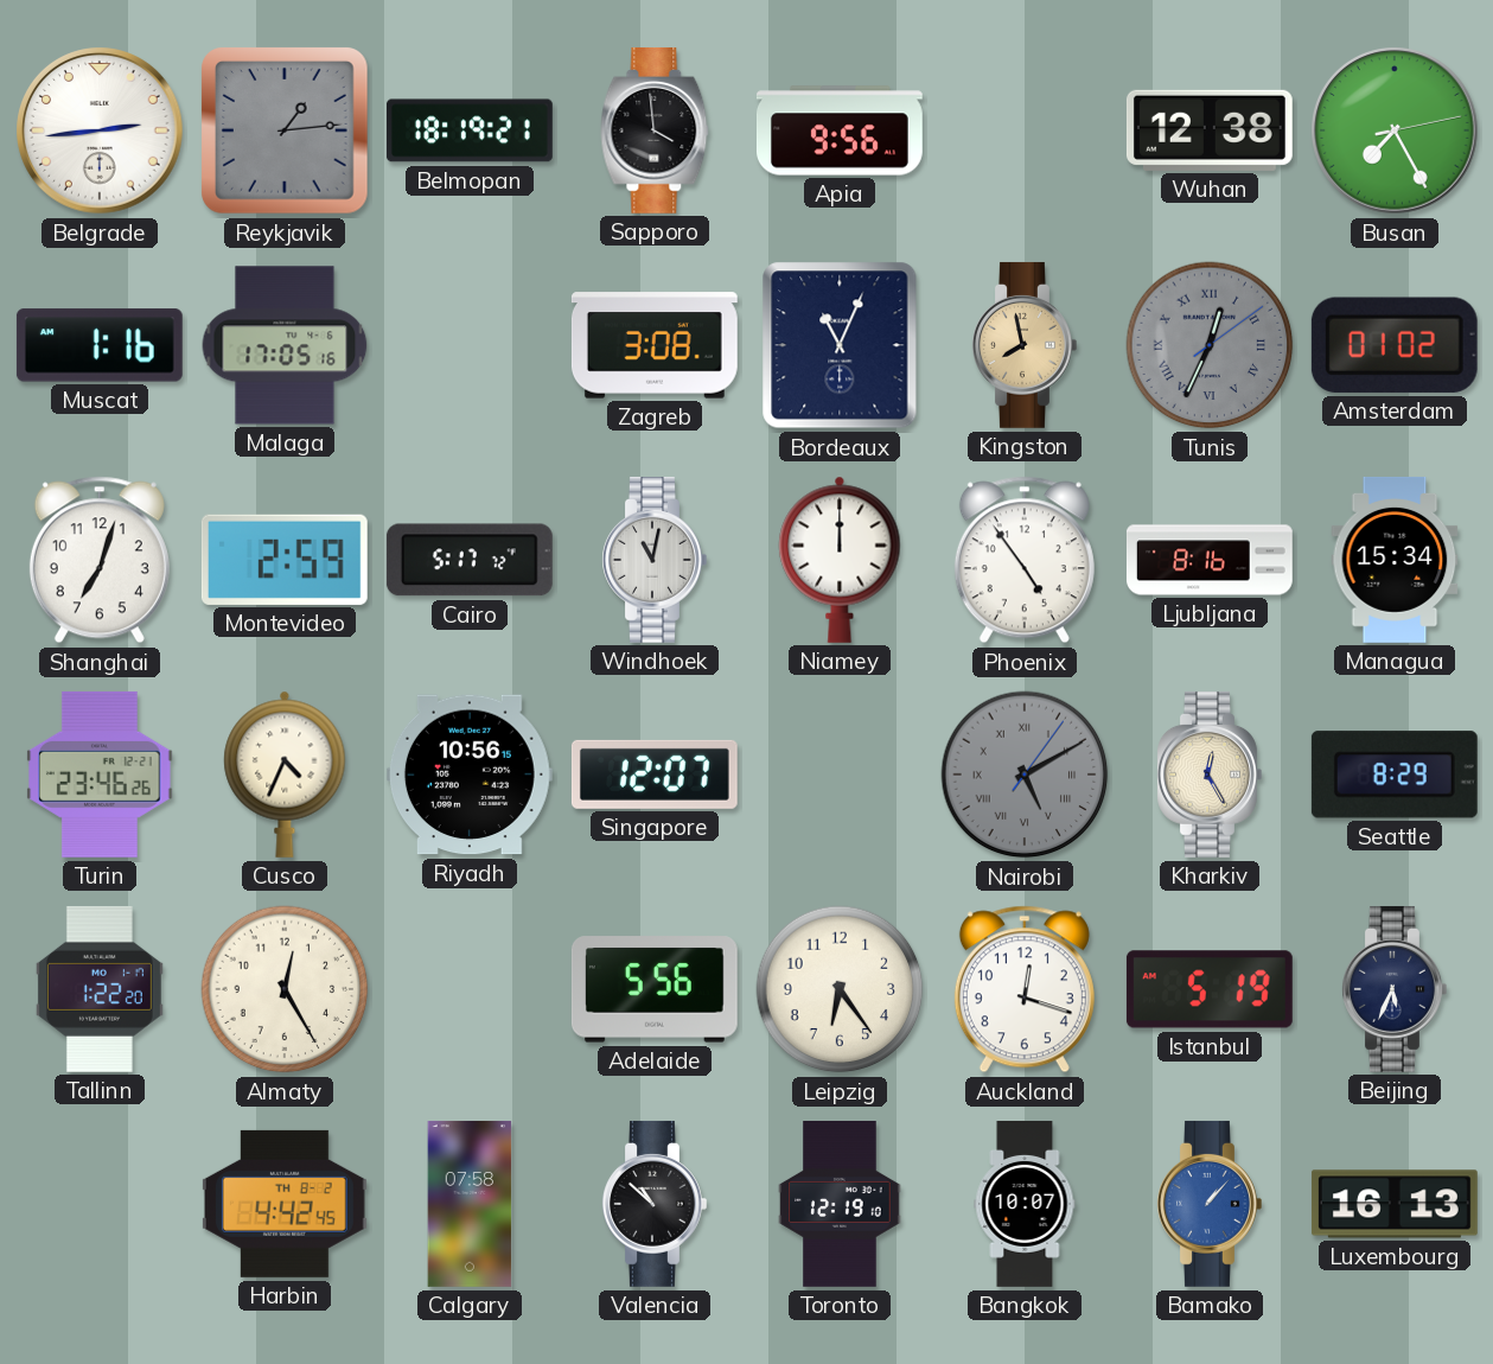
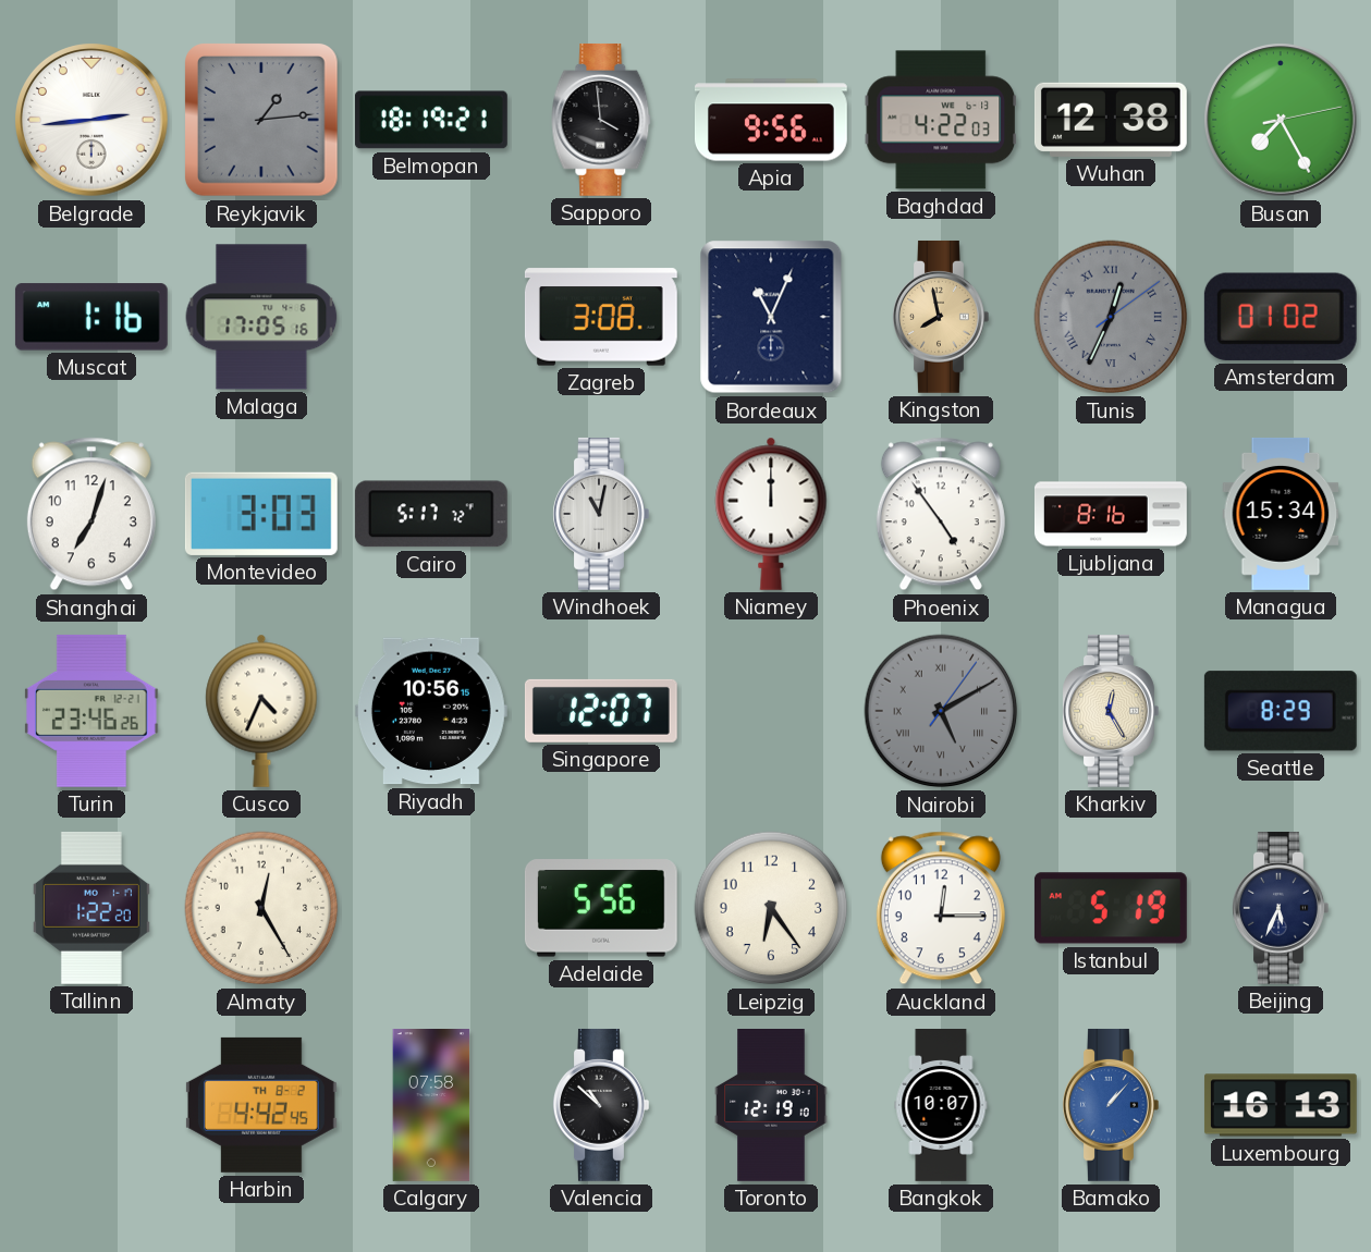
Baghdad: none -> 4:22
Montevideo: 2:59 -> 3:03
Auckland: 12:18 -> 12:15
